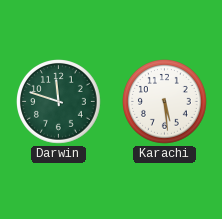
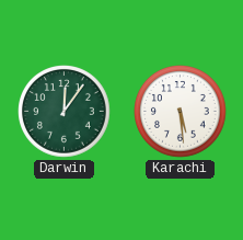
Darwin: 11:48 -> 12:06
